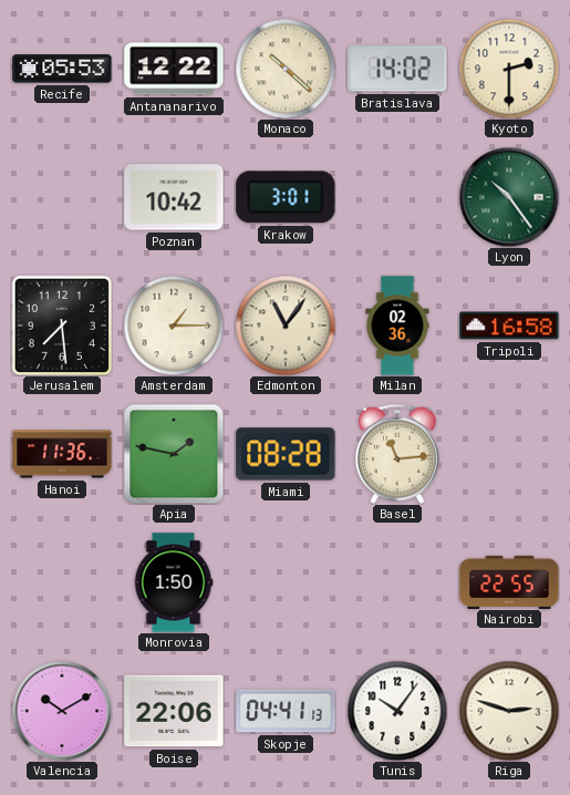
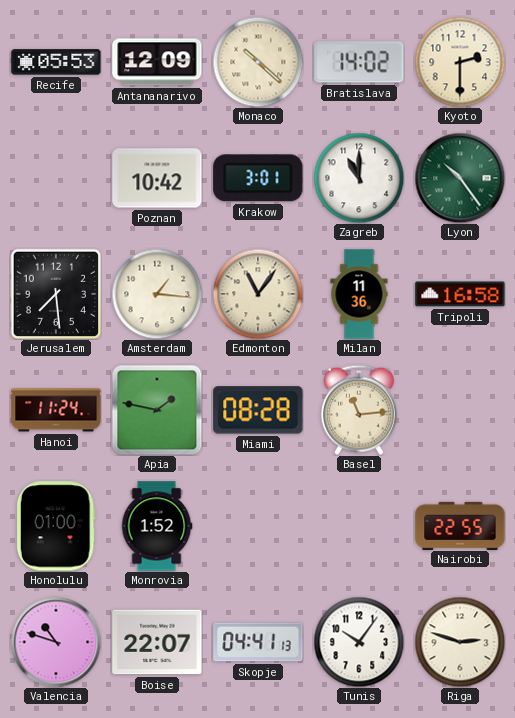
Antananarivo: 12:22 -> 12:09
Zagreb: none -> 11:00
Amsterdam: 1:15 -> 1:16
Milan: 02:36 -> 11:36
Hanoi: 11:36 -> 11:24
Honolulu: none -> 01:00
Monrovia: 1:50 -> 1:52
Valencia: 10:10 -> 10:48
Boise: 22:06 -> 22:07
